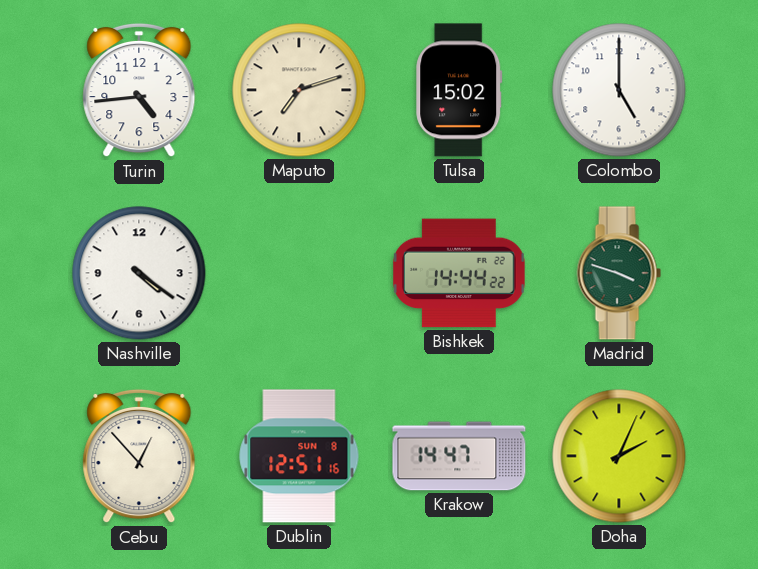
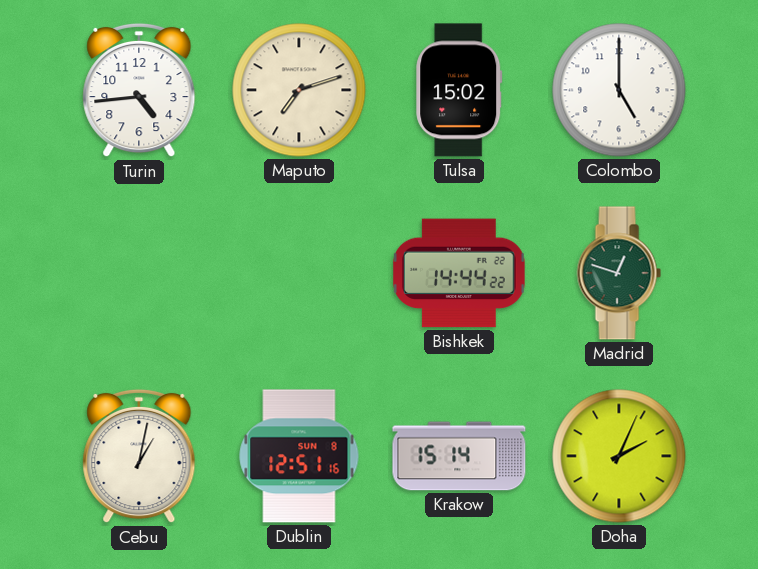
Nashville: 4:21 -> none
Madrid: 3:48 -> 12:48
Cebu: 12:53 -> 1:02
Krakow: 14:47 -> 15:14
